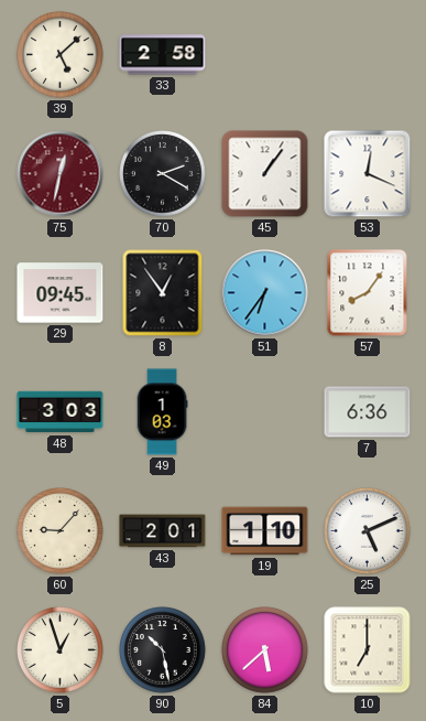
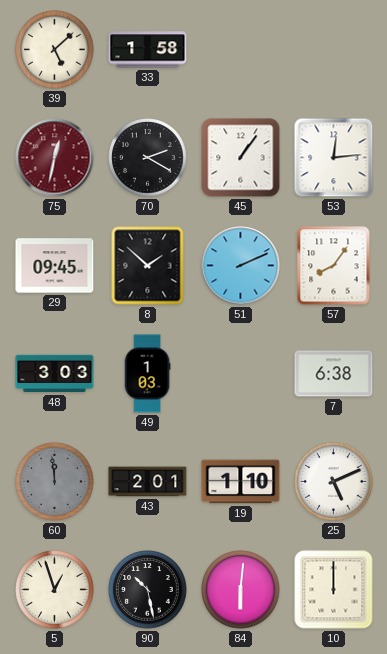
33: 2:58 -> 1:58
53: 12:19 -> 12:14
8: 12:54 -> 1:52
51: 6:36 -> 2:11
7: 6:36 -> 6:38
60: 9:07 -> 11:59
60 dial: cream -> grey
84: 5:38 -> 6:01
10: 7:00 -> 12:00
